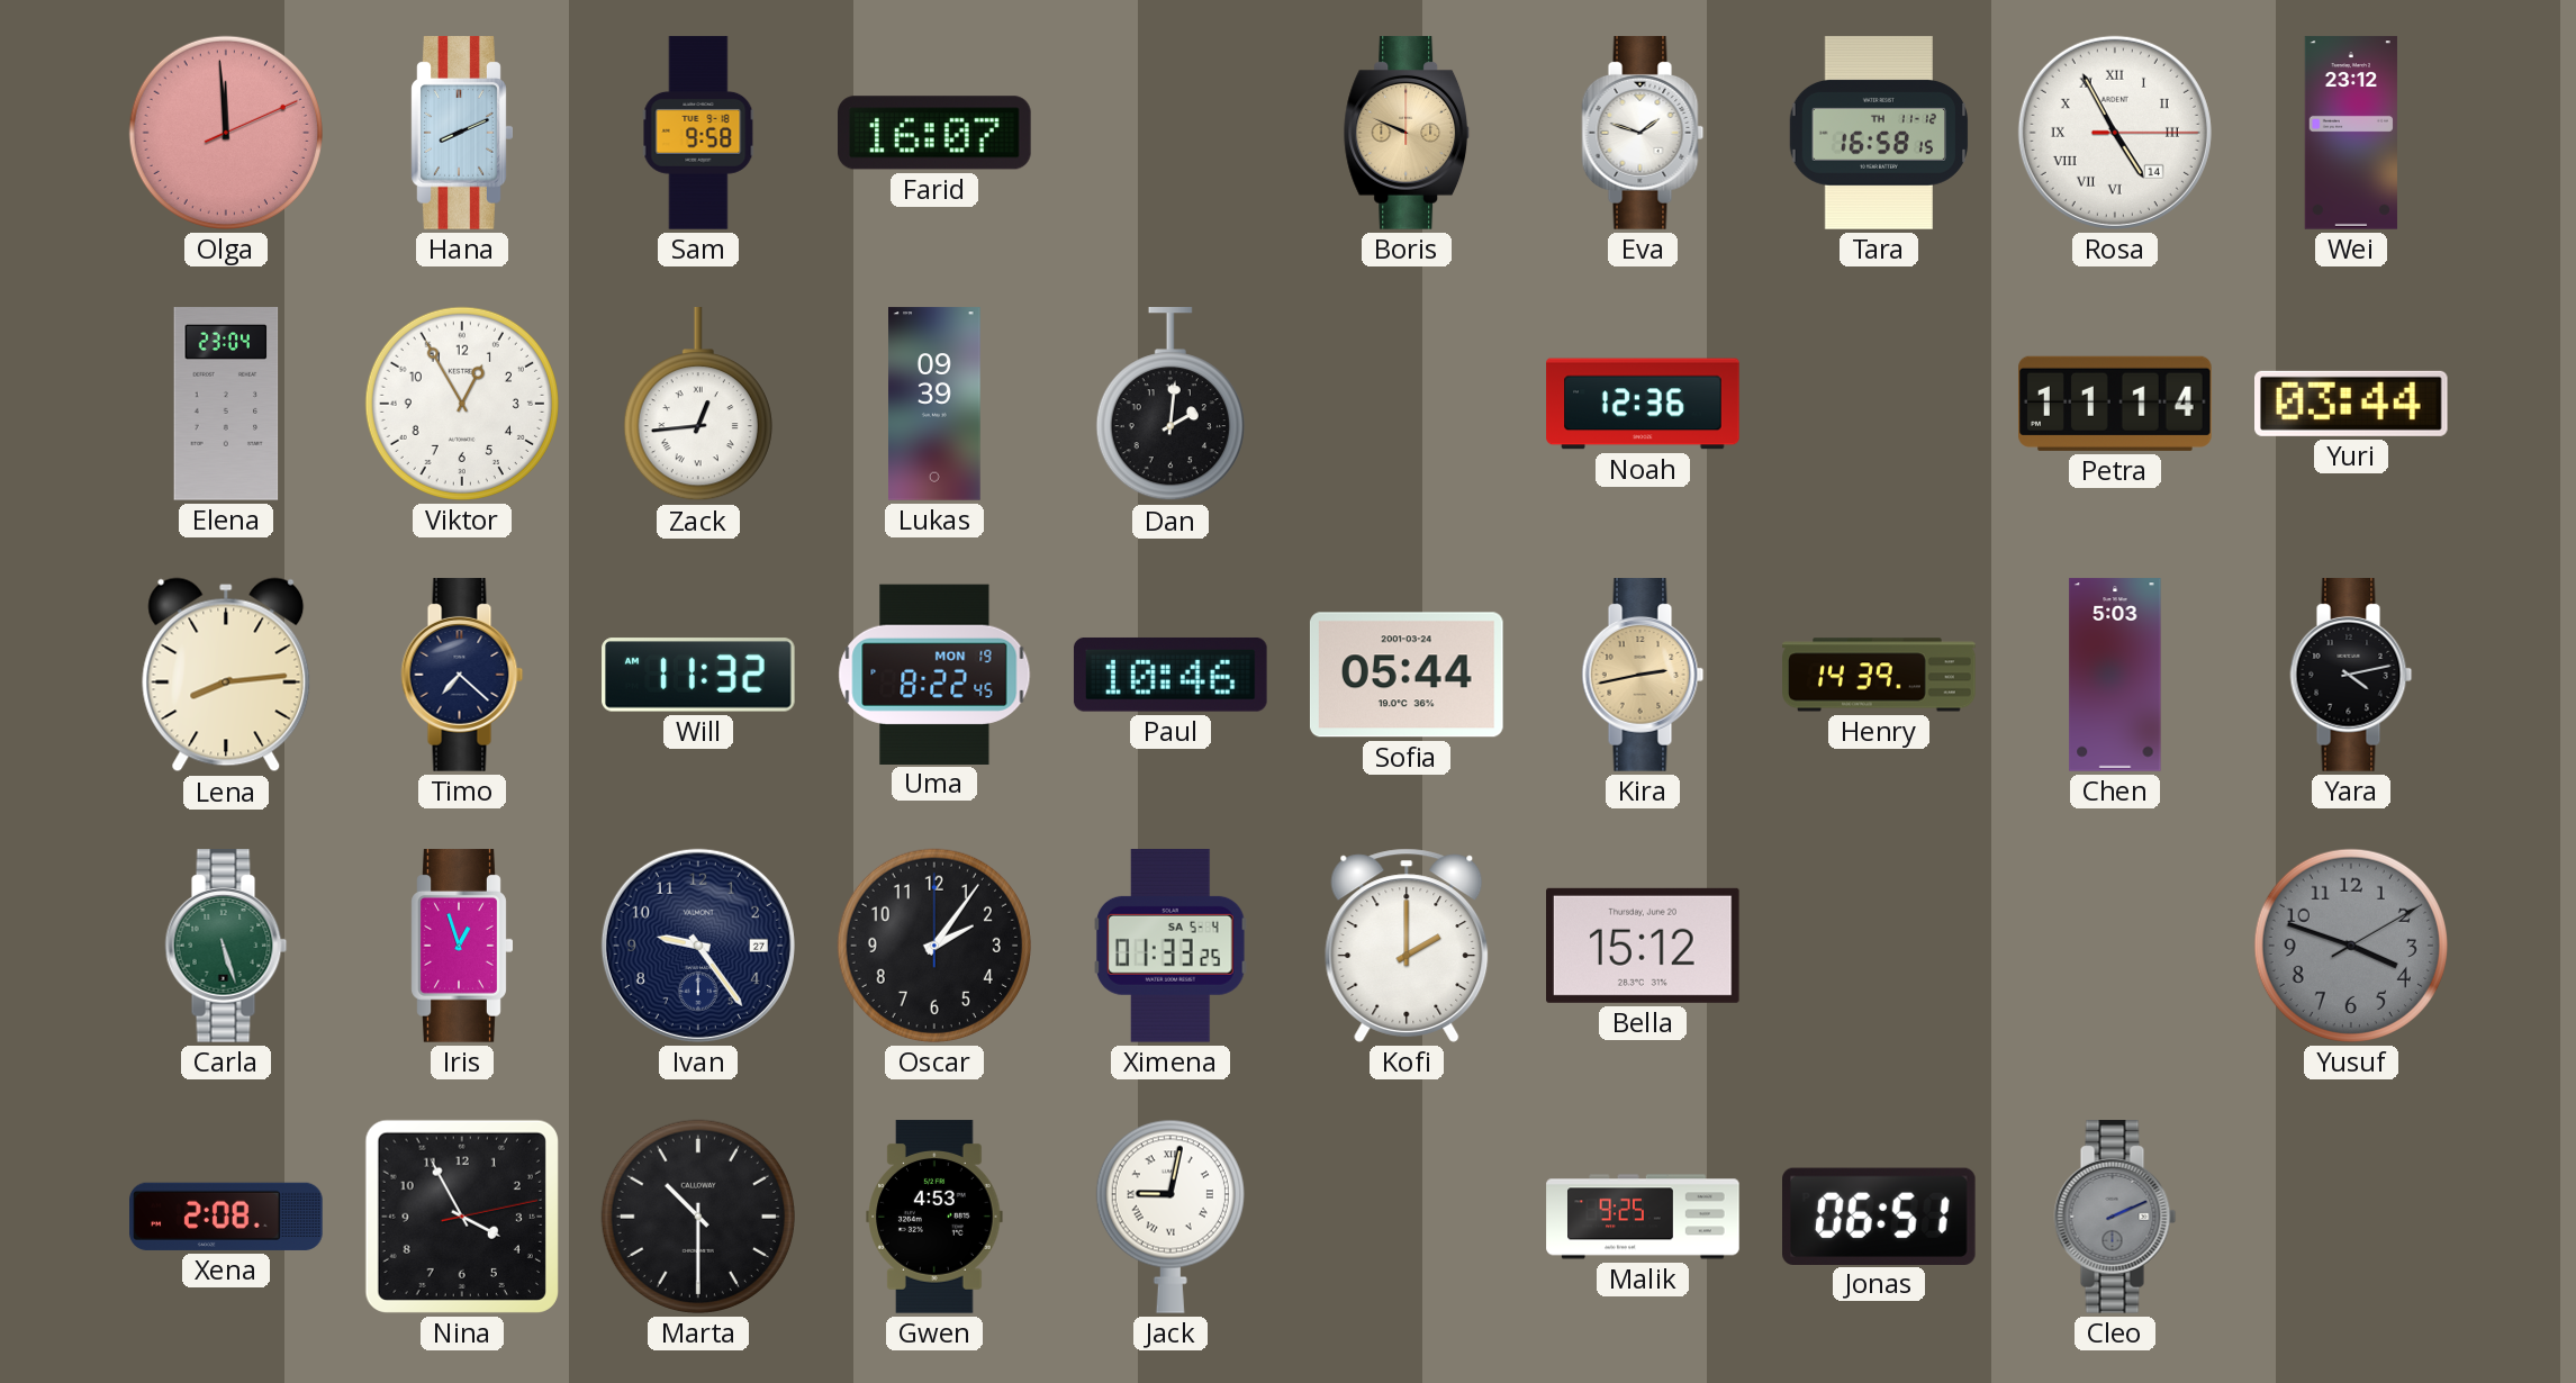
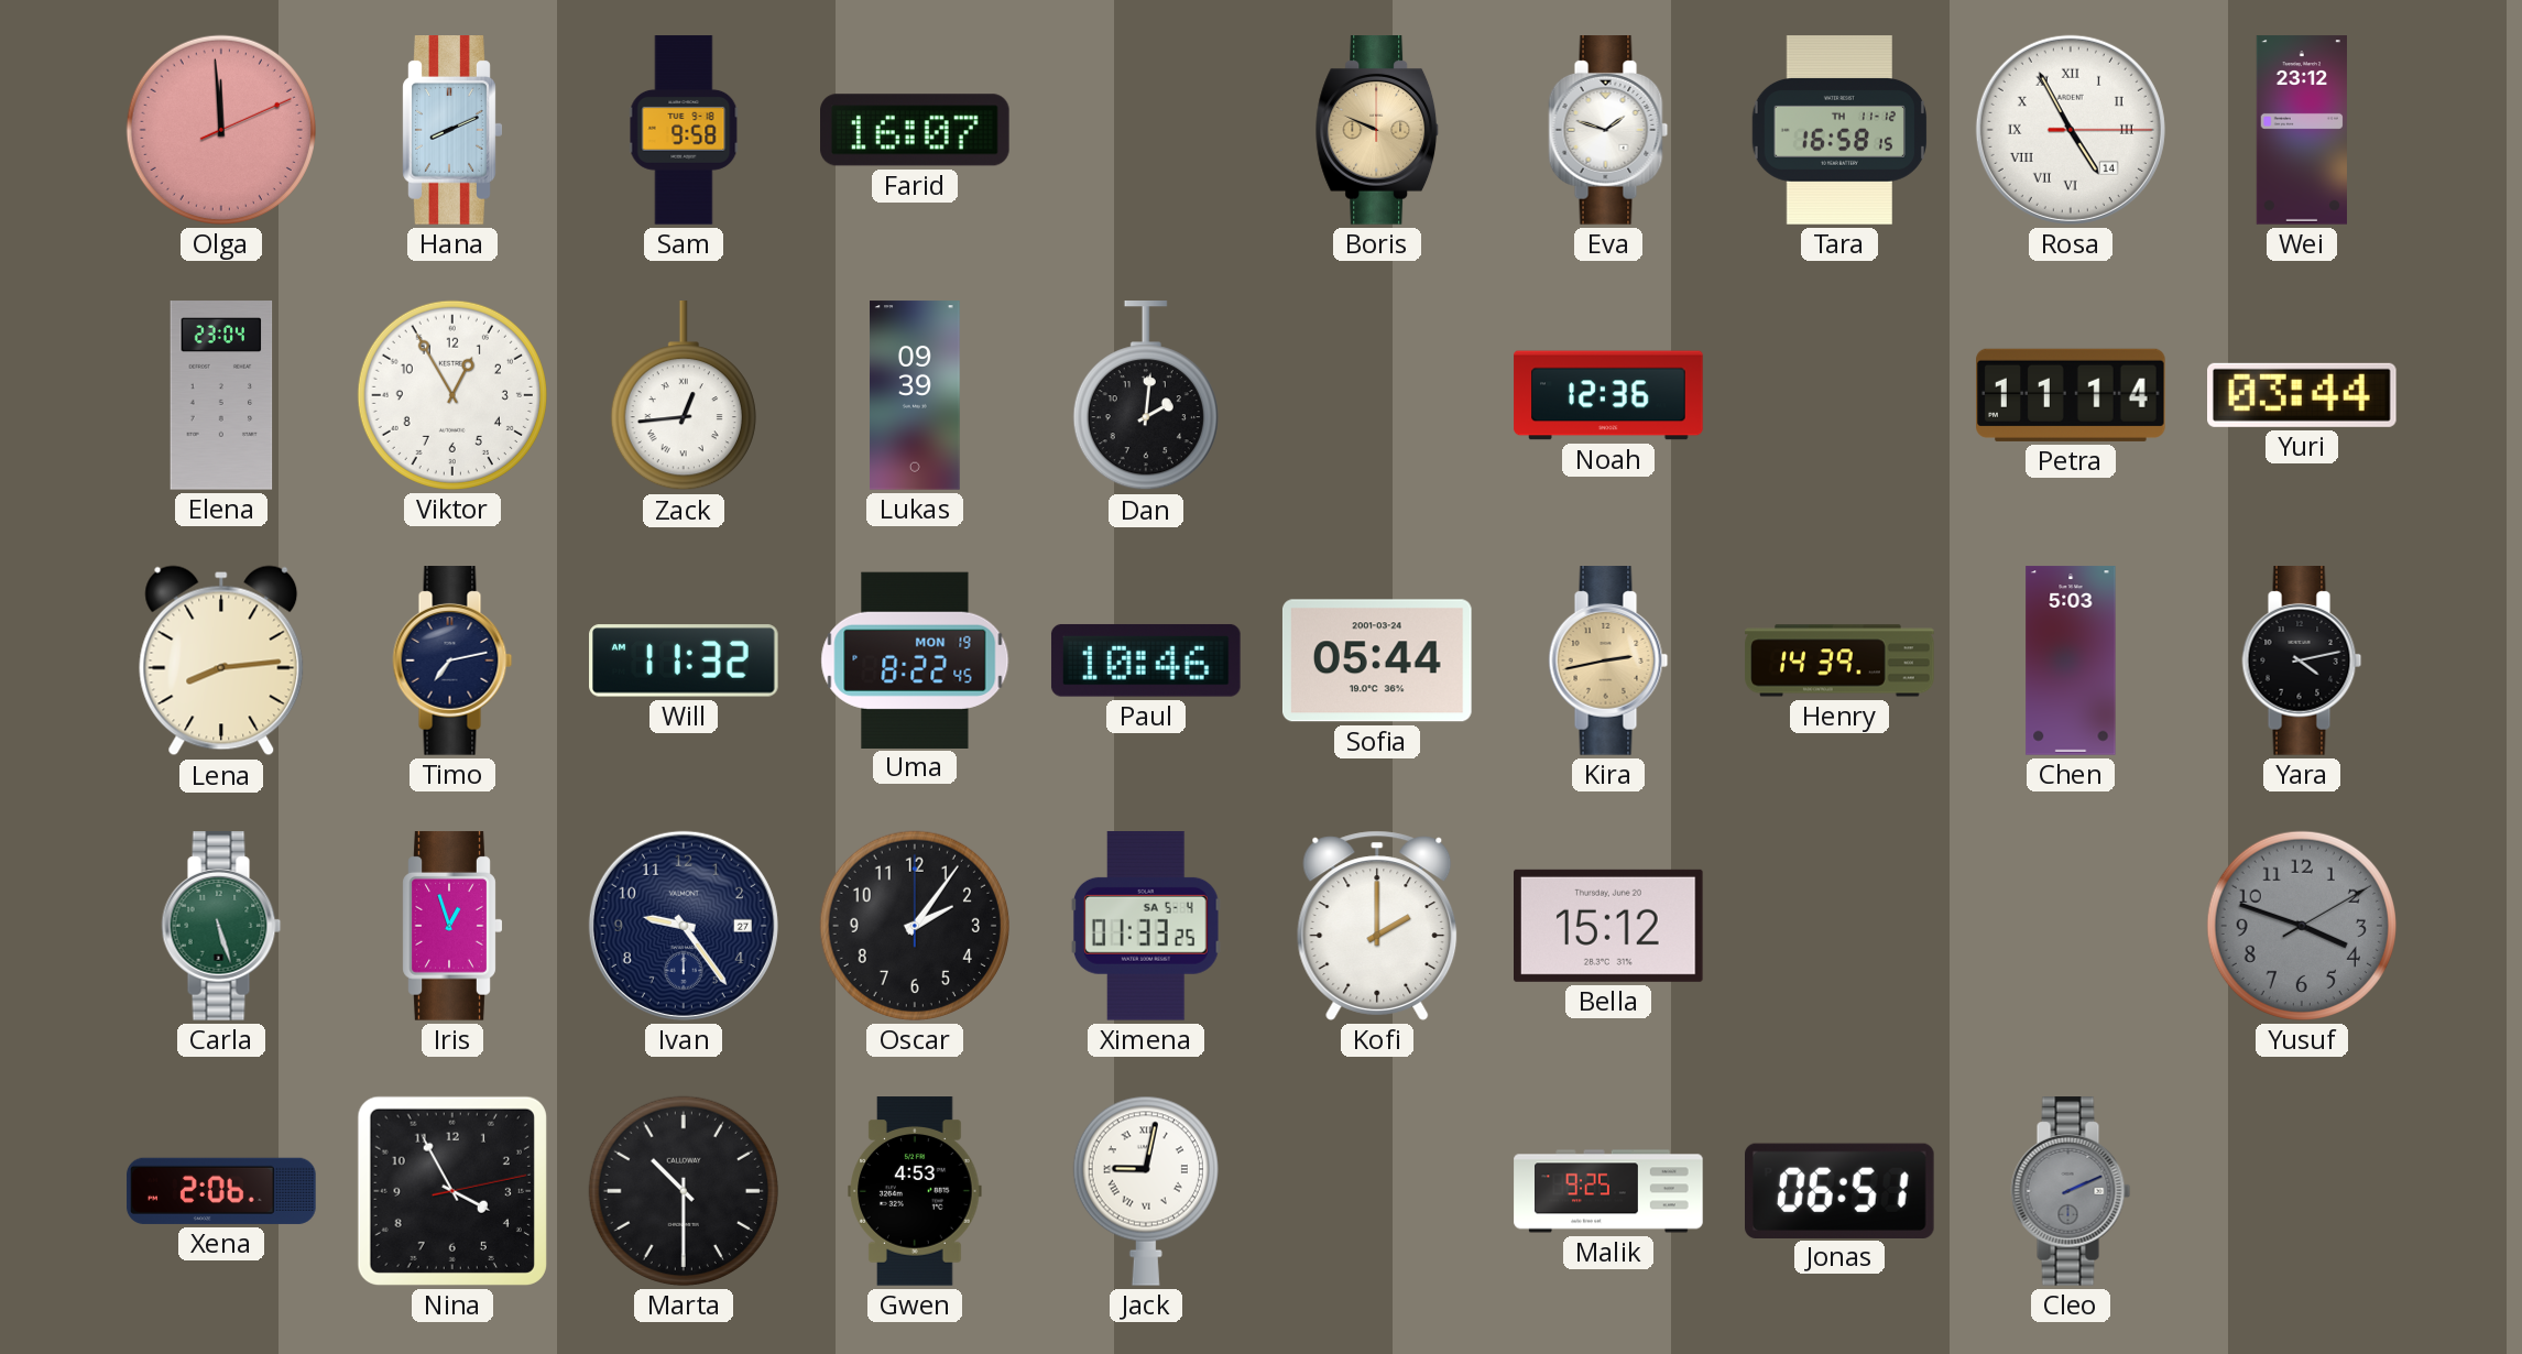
Timo: 7:22 -> 7:13
Xena: 2:08 -> 2:06
